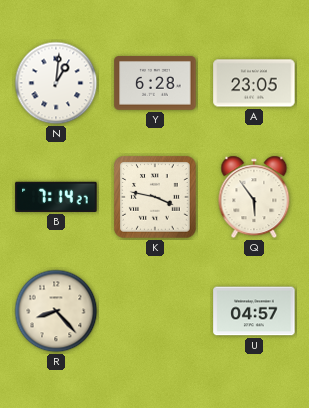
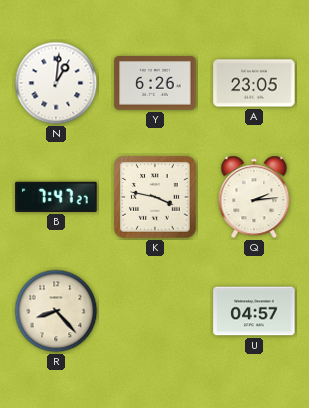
Y: 6:28 -> 6:26
B: 7:14 -> 7:47
Q: 5:54 -> 2:14
